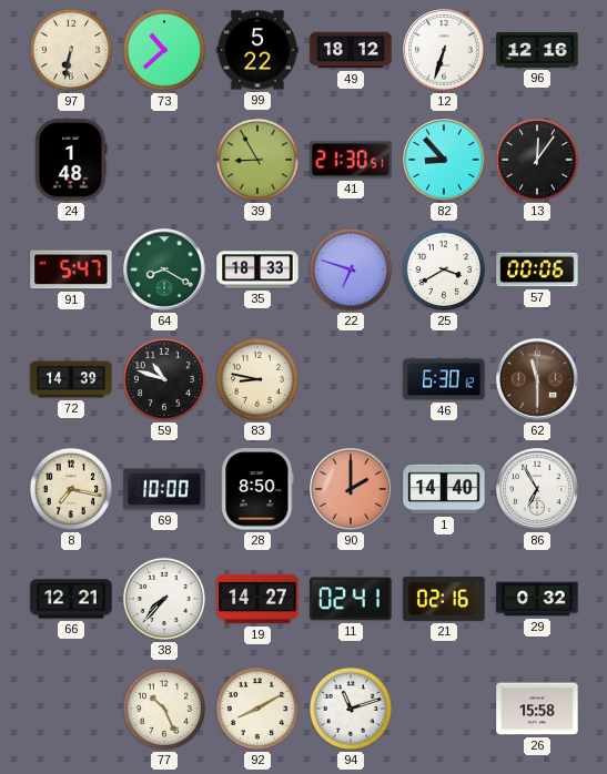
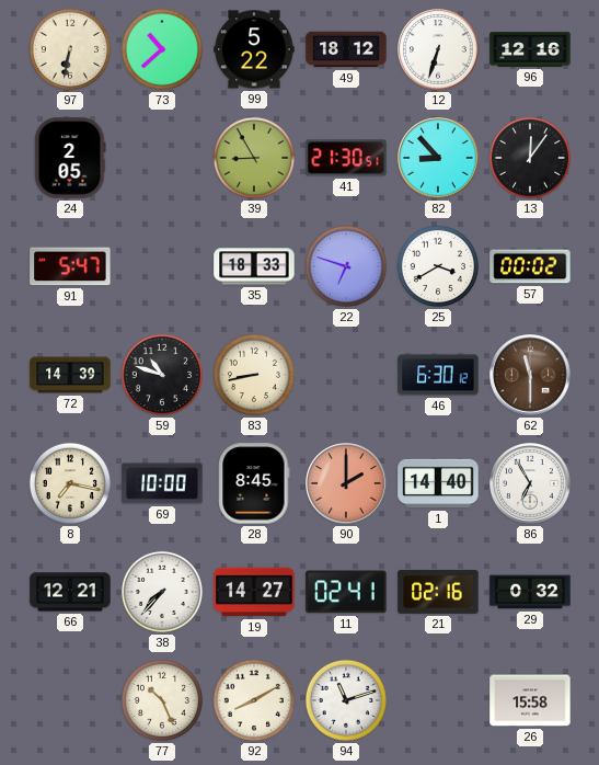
24: 1:48 -> 2:05
64: 8:20 -> none
57: 00:06 -> 00:02
83: 8:47 -> 8:43
28: 8:50 -> 8:45
